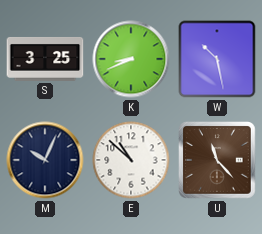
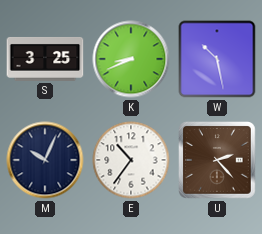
E: 10:52 -> 10:36
U: 11:23 -> 2:23
